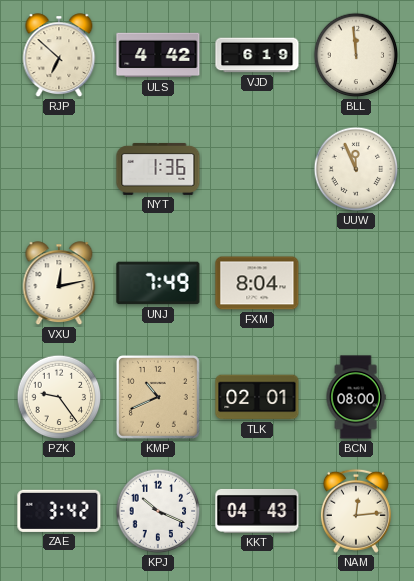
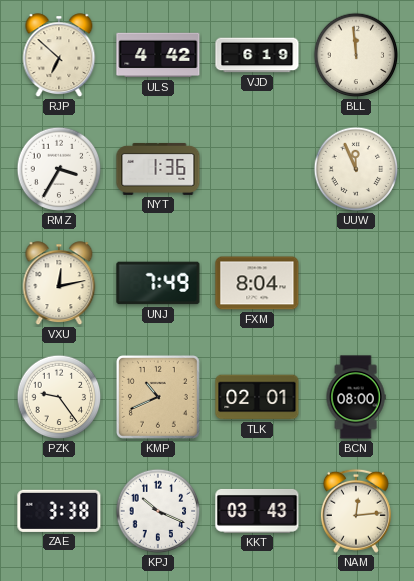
RMZ: none -> 3:35
ZAE: 3:42 -> 3:38
KKT: 04:43 -> 03:43
